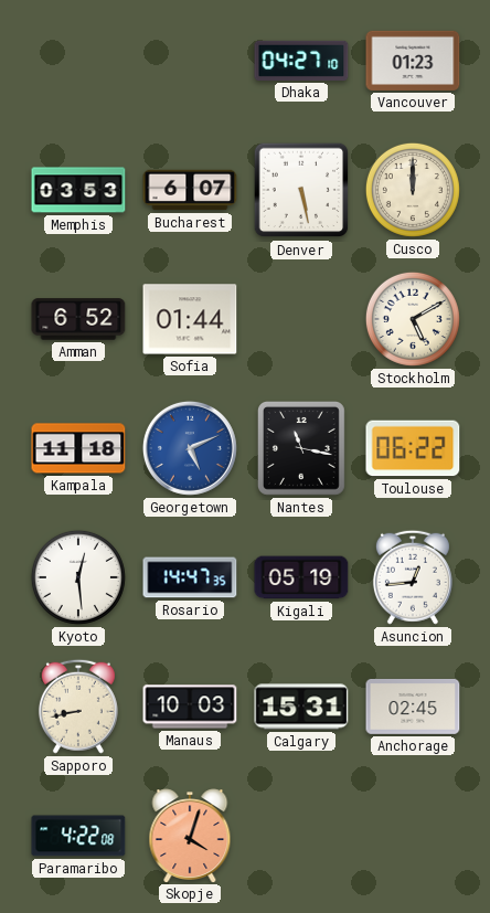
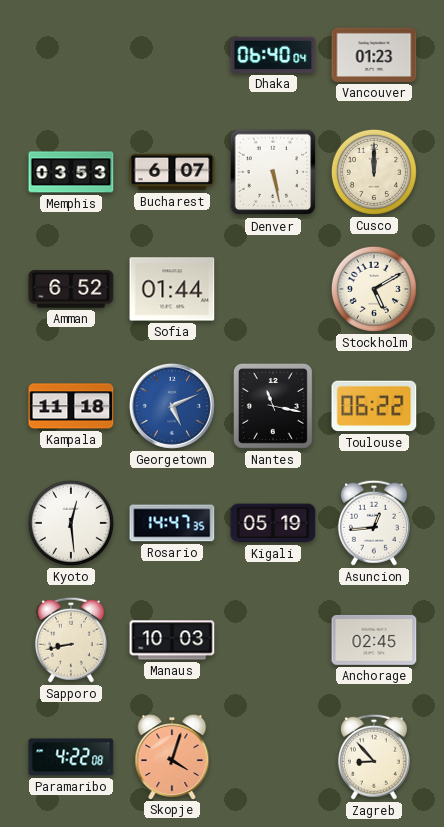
Dhaka: 04:27 -> 06:40
Calgary: 15:31 -> none
Zagreb: none -> 8:53
